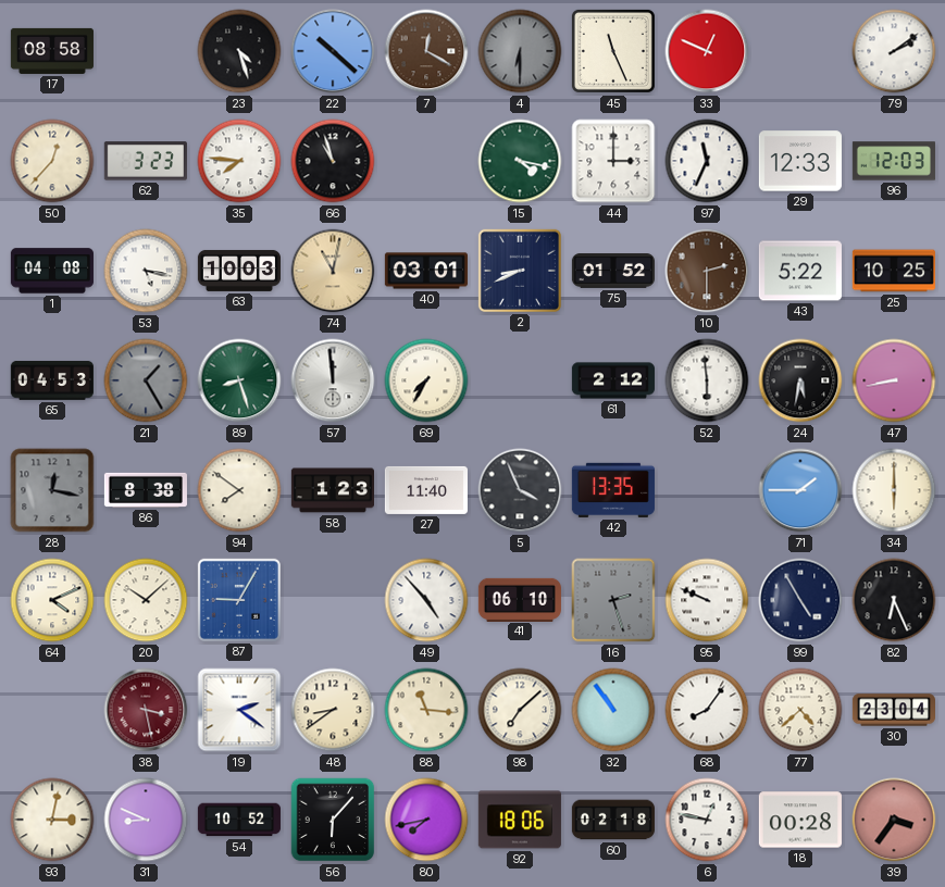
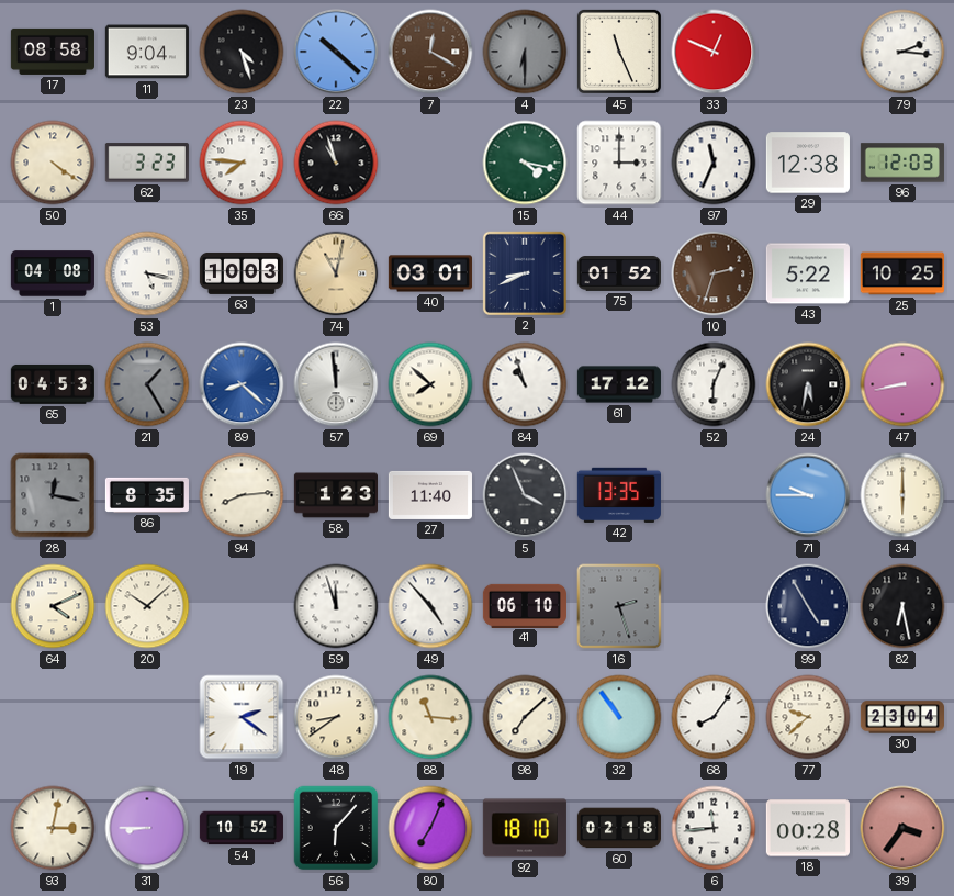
11: none -> 9:04
79: 2:09 -> 2:16
50: 12:37 -> 4:21
29: 12:33 -> 12:38
10: 2:30 -> 2:33
89: 8:27 -> 8:22
89 dial: green -> blue
69: 7:35 -> 7:52
84: none -> 10:57
61: 2:12 -> 17:12
52: 5:59 -> 6:04
86: 8:38 -> 8:35
94: 7:51 -> 8:14
71: 1:45 -> 9:45
87: 9:05 -> none
59: none -> 11:57
95: 9:49 -> none
82: 6:26 -> 6:28
38: 3:28 -> none
77: 4:38 -> 9:38
31: 8:49 -> 8:45
80: 7:43 -> 7:04
92: 18:06 -> 18:10
6: 12:47 -> 11:44
